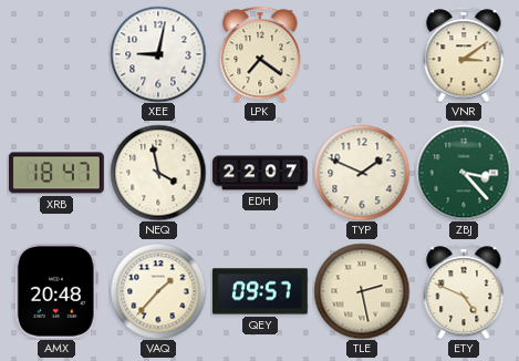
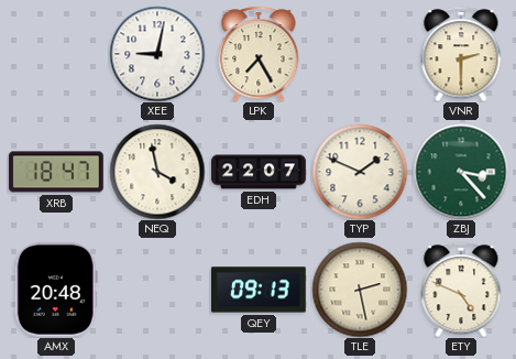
LPK: 7:21 -> 7:25
VNR: 3:09 -> 2:30
VAQ: 1:37 -> none
QEY: 09:57 -> 09:13
